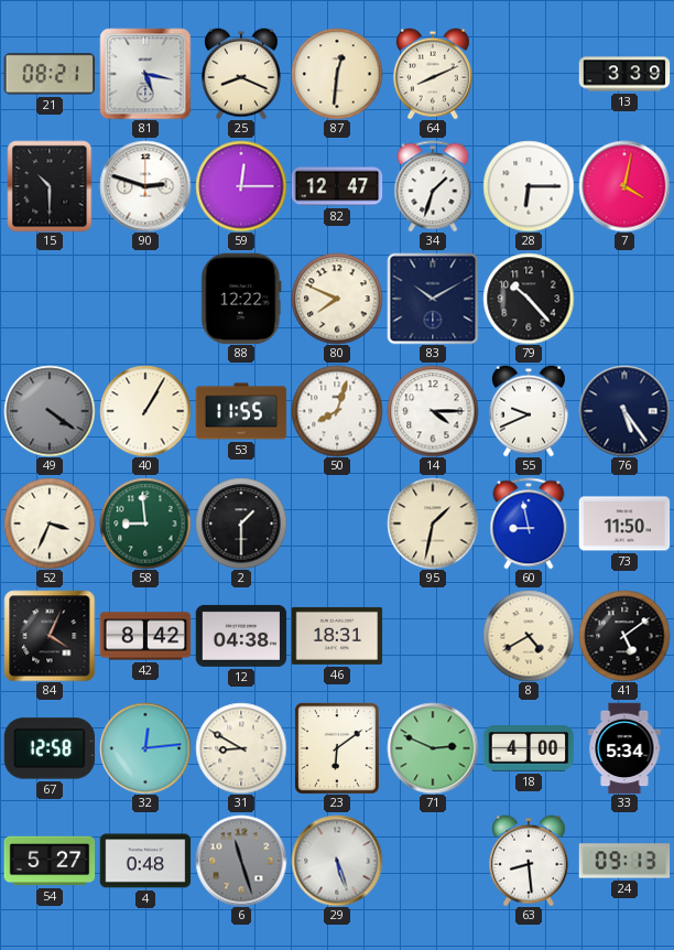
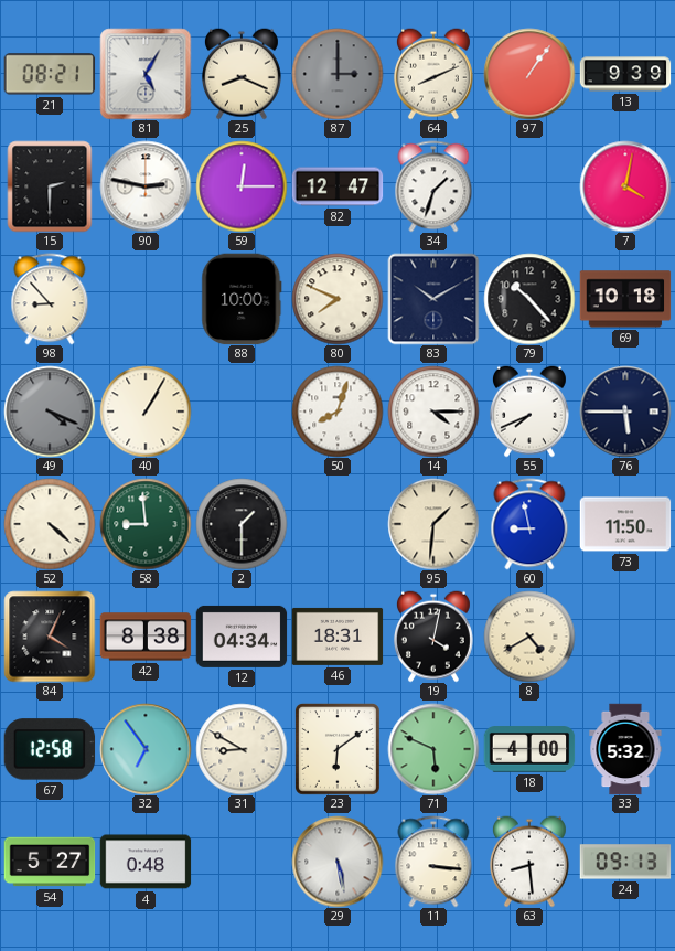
81: 5:17 -> 5:05
87: 12:31 -> 3:00
87 dial: cream -> grey
97: none -> 1:06
13: 3:39 -> 9:39
15: 10:30 -> 2:30
90: 2:48 -> 2:47
28: 6:15 -> none
98: none -> 8:53
88: 12:22 -> 10:00
69: none -> 10:18
49: 4:21 -> 4:19
53: 11:55 -> none
55: 9:41 -> 7:41
76: 5:24 -> 5:45
52: 3:34 -> 4:22
95: 1:32 -> 1:31
42: 8:42 -> 8:38
12: 04:38 -> 04:34
19: none -> 4:02
41: 5:09 -> none
32: 12:14 -> 6:54
71: 2:49 -> 5:49
33: 5:34 -> 5:32
6: 11:27 -> none
29: 5:27 -> 5:28
11: none -> 3:16
